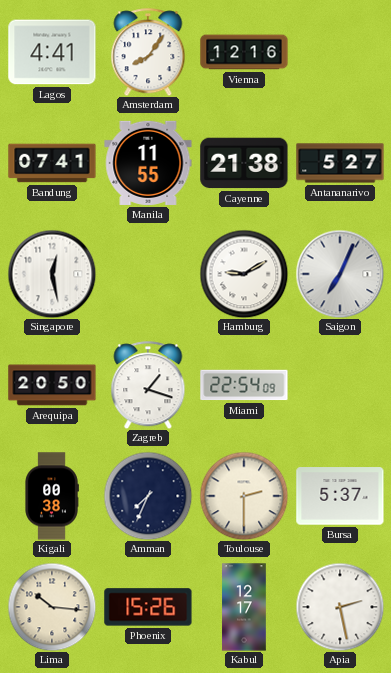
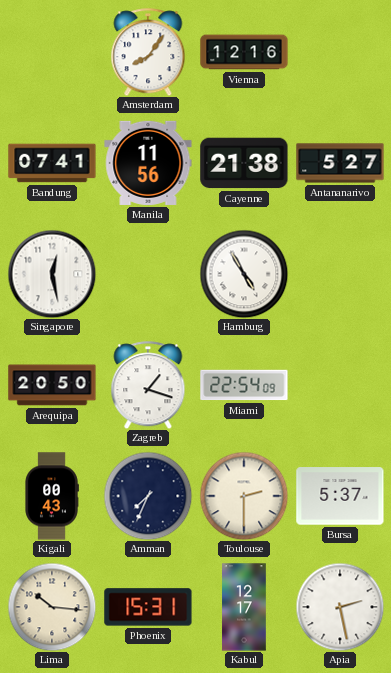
Lagos: 4:41 -> none
Manila: 11:55 -> 11:56
Hamburg: 9:10 -> 4:55
Saigon: 7:04 -> none
Kigali: 00:38 -> 00:43
Phoenix: 15:26 -> 15:31
